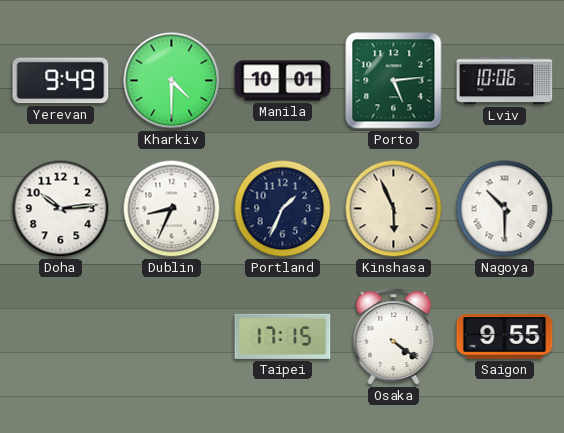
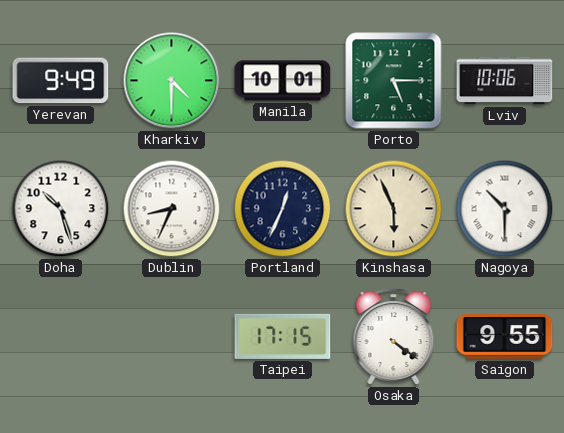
Porto: 5:14 -> 5:15
Doha: 10:14 -> 10:27
Portland: 1:34 -> 12:34
